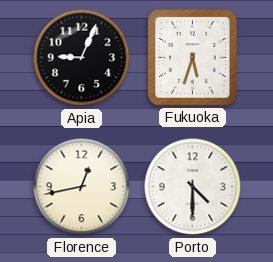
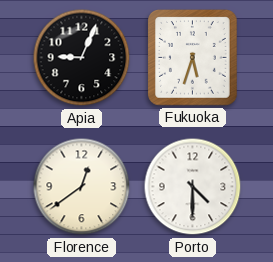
Florence: 12:43 -> 12:39
